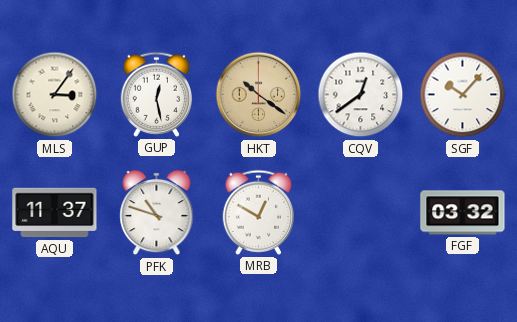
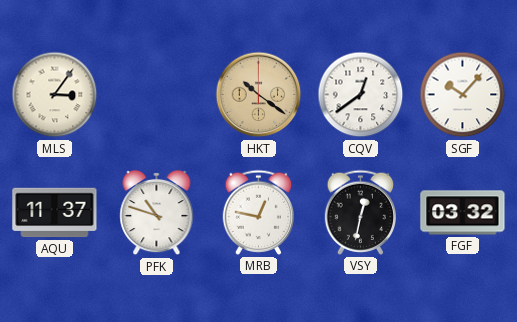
GUP: 12:28 -> none
MRB: 12:50 -> 12:47
VSY: none -> 12:32
